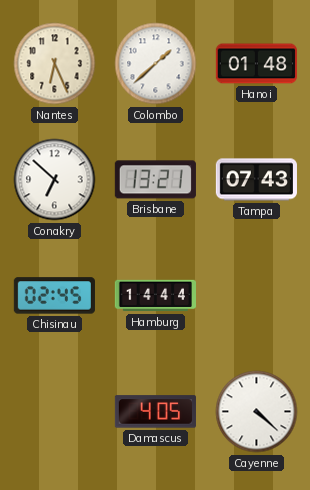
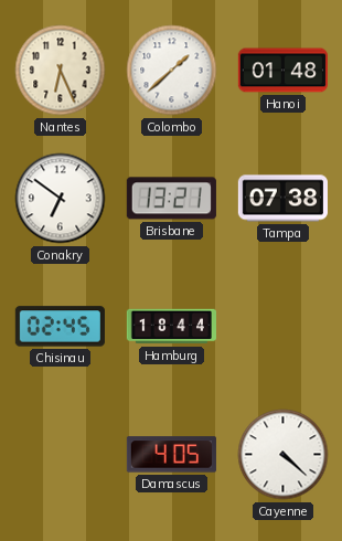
Conakry: 6:52 -> 6:51
Tampa: 07:43 -> 07:38
Hamburg: 14:44 -> 18:44
